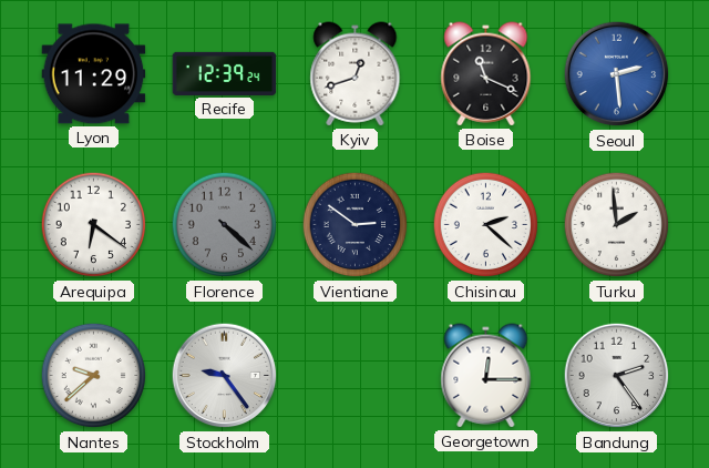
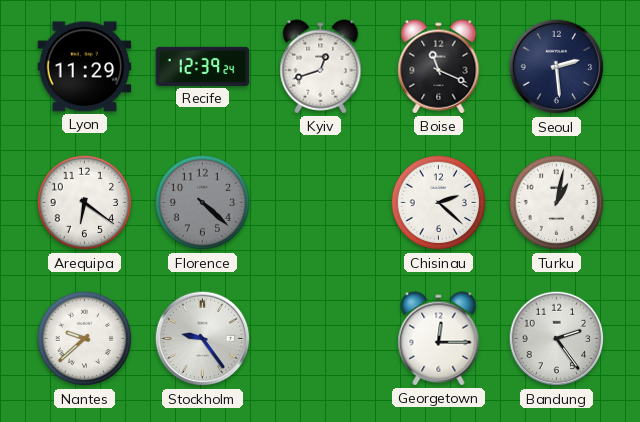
Seoul dial: blue -> navy
Vientiane: 2:51 -> none
Turku: 1:59 -> 1:02
